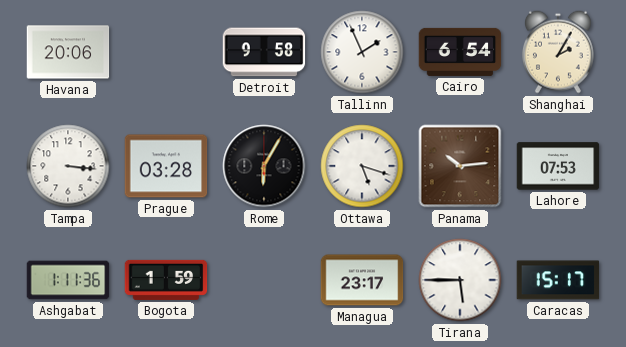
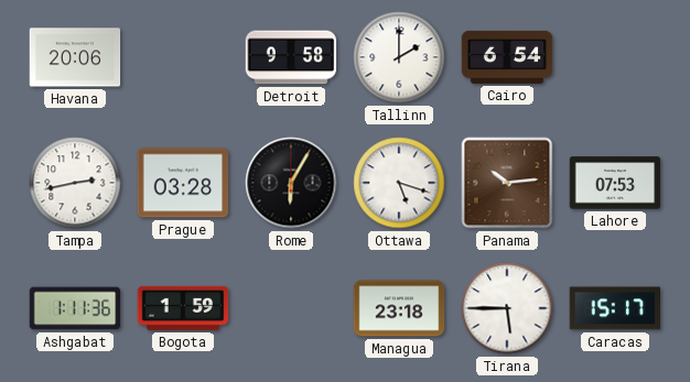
Tallinn: 1:56 -> 2:00
Shanghai: 2:05 -> none
Tampa: 3:16 -> 2:43
Managua: 23:17 -> 23:18
